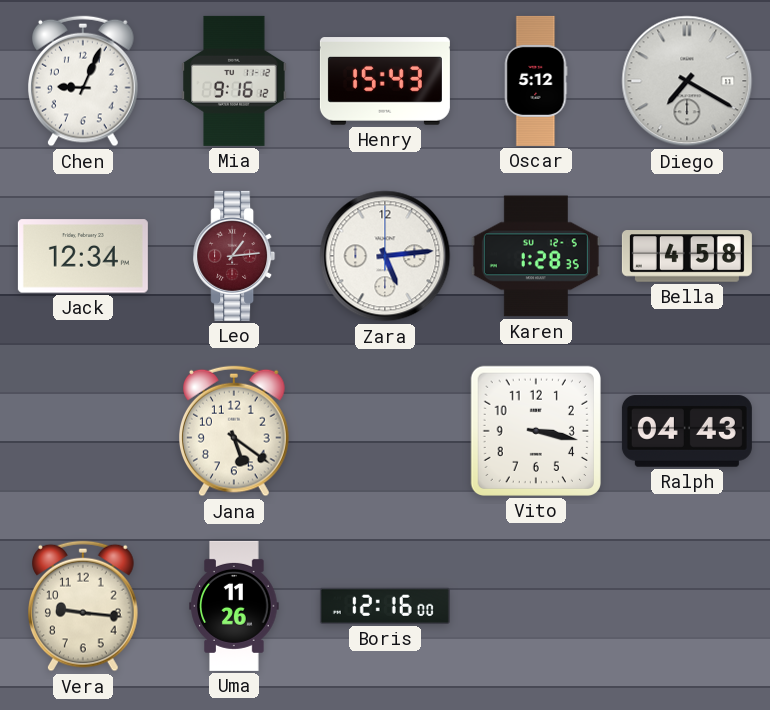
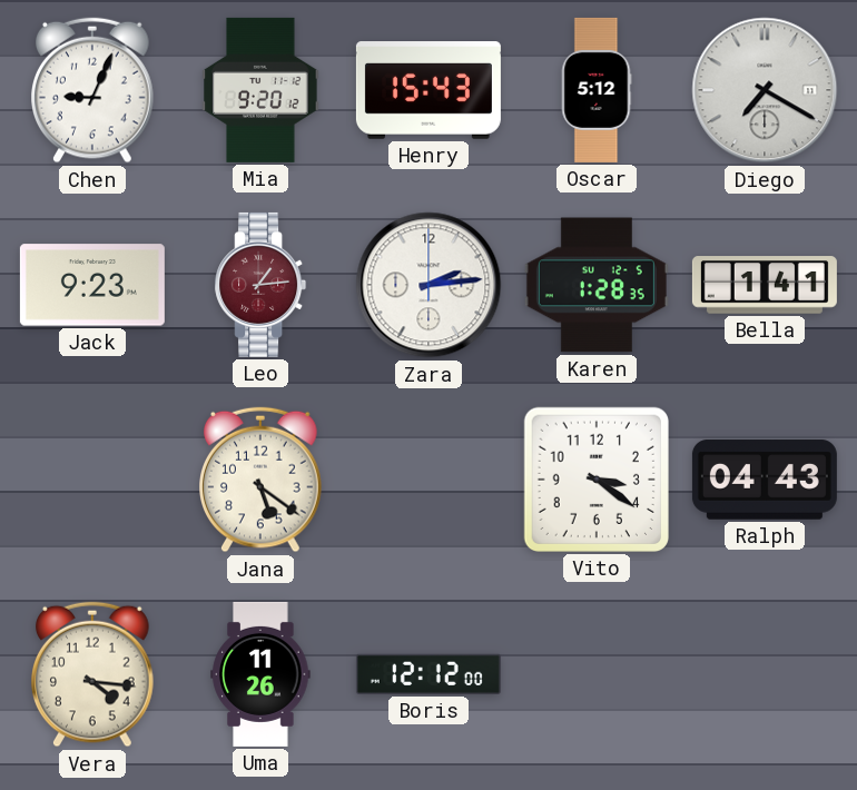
Mia: 9:16 -> 9:20
Jack: 12:34 -> 9:23
Zara: 5:14 -> 2:14
Bella: 4:58 -> 1:41
Vito: 3:17 -> 3:21
Vera: 9:16 -> 4:16
Boris: 12:16 -> 12:12
